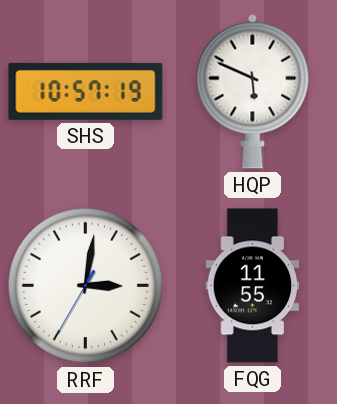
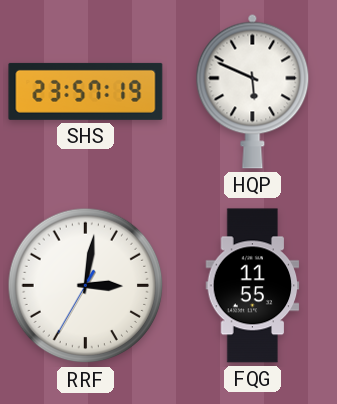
SHS: 10:57 -> 23:57
